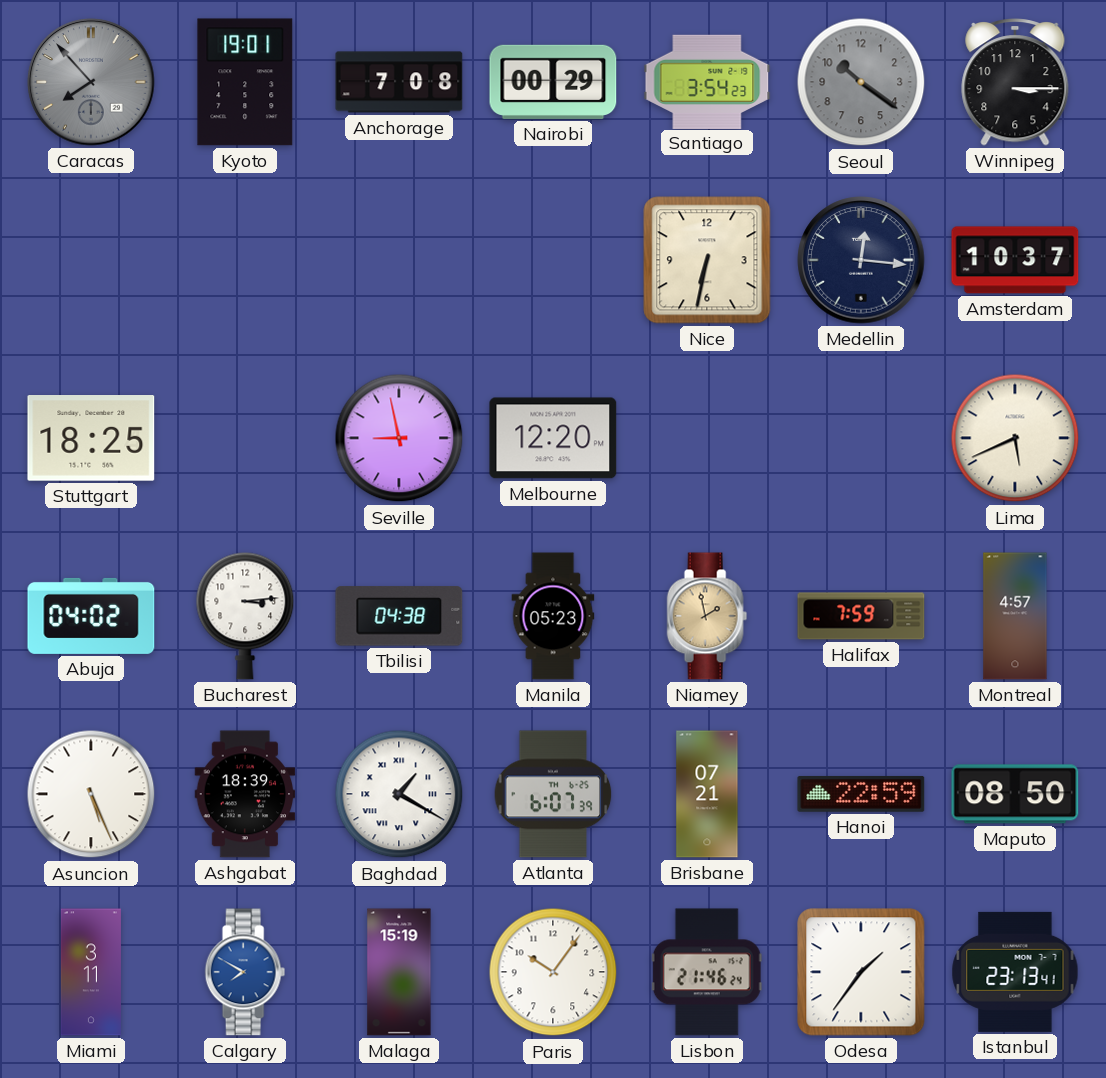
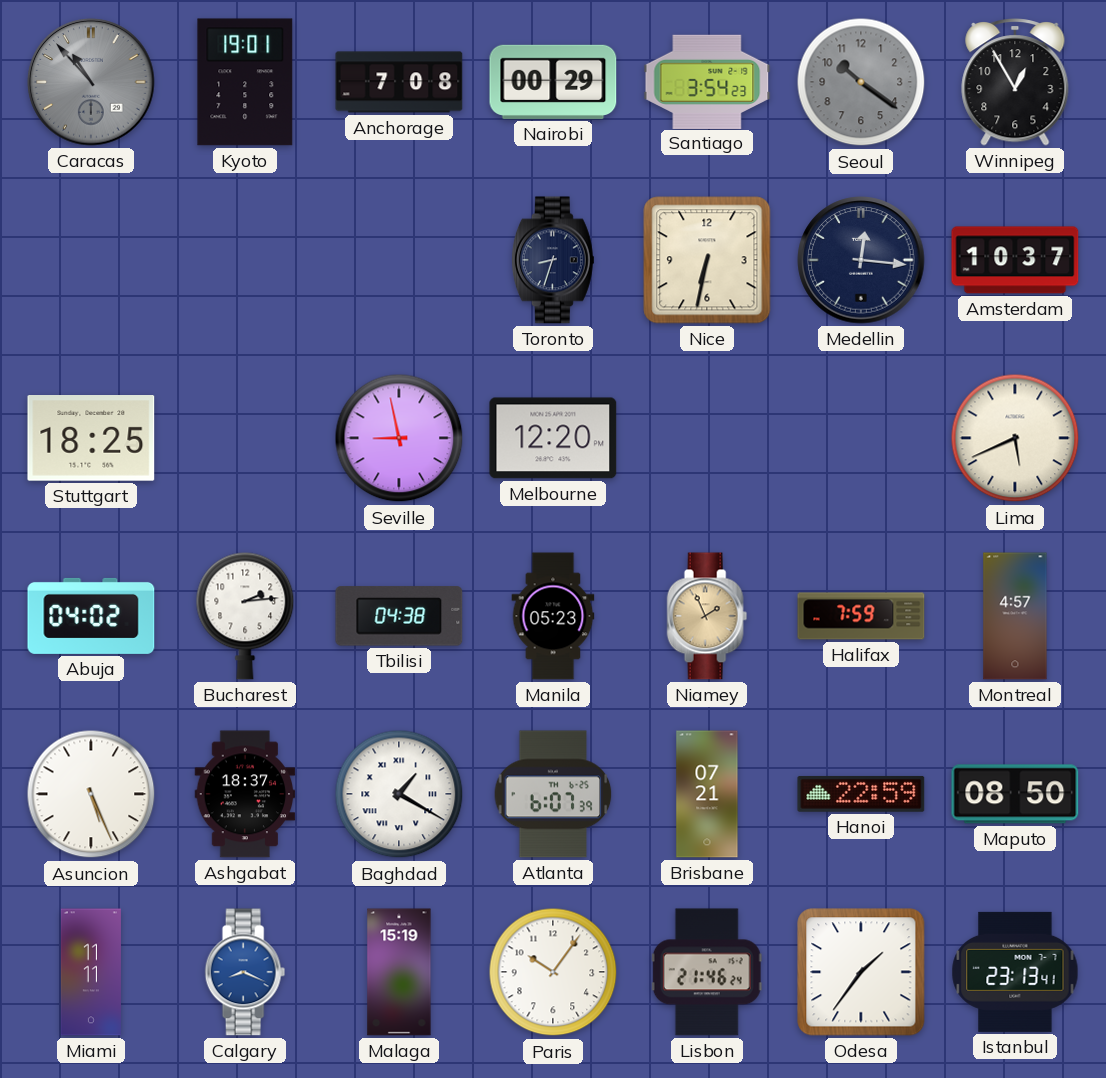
Caracas: 7:53 -> 10:53
Winnipeg: 3:15 -> 12:55
Toronto: none -> 8:33
Bucharest: 3:14 -> 2:14
Niamey: 1:58 -> 1:56
Ashgabat: 18:39 -> 18:37
Miami: 3:11 -> 11:11
Calgary: 7:50 -> 8:19
